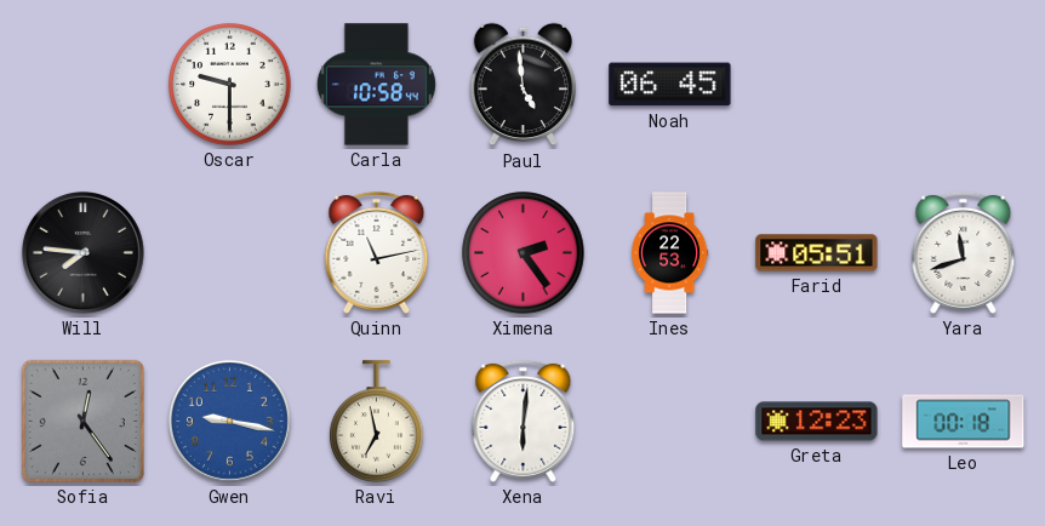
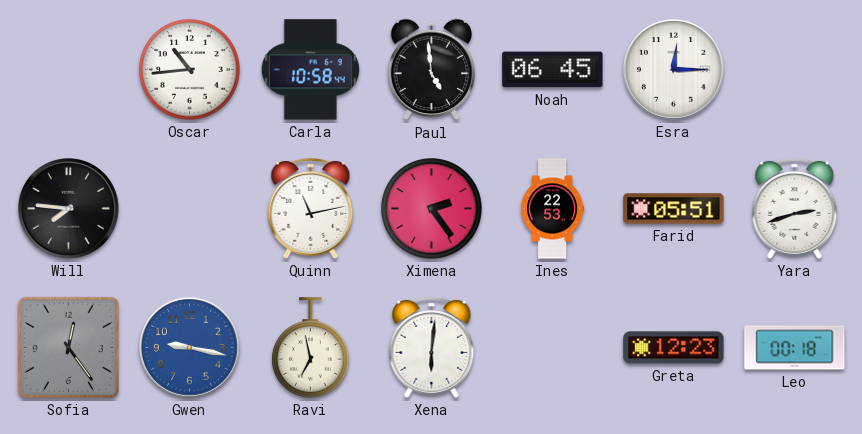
Oscar: 9:30 -> 10:44
Esra: none -> 12:15
Yara: 11:42 -> 2:42
